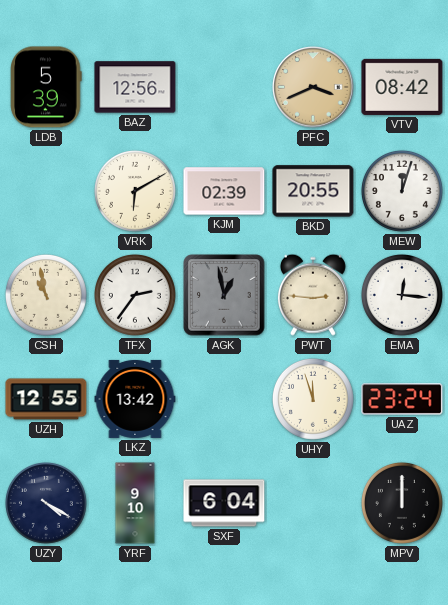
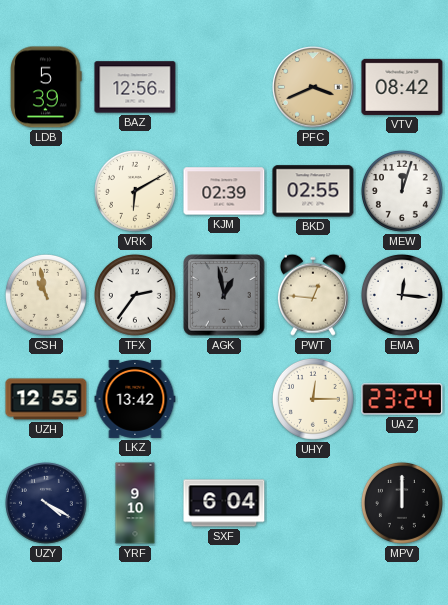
BKD: 20:55 -> 02:55
PWT: 2:46 -> 12:46
UHY: 11:57 -> 12:15
